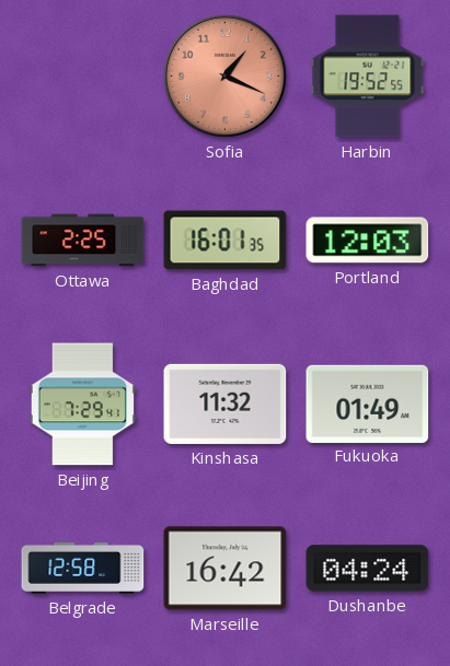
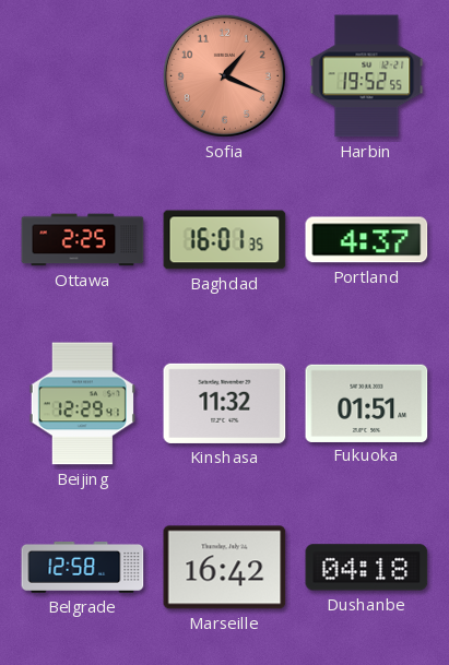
Portland: 12:03 -> 4:37
Beijing: 7:29 -> 12:29
Fukuoka: 01:49 -> 01:51
Dushanbe: 04:24 -> 04:18
